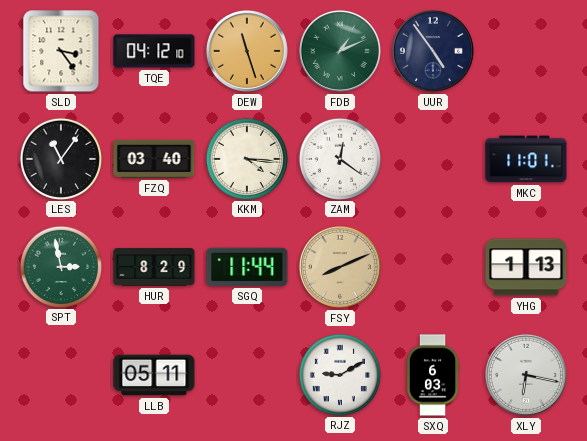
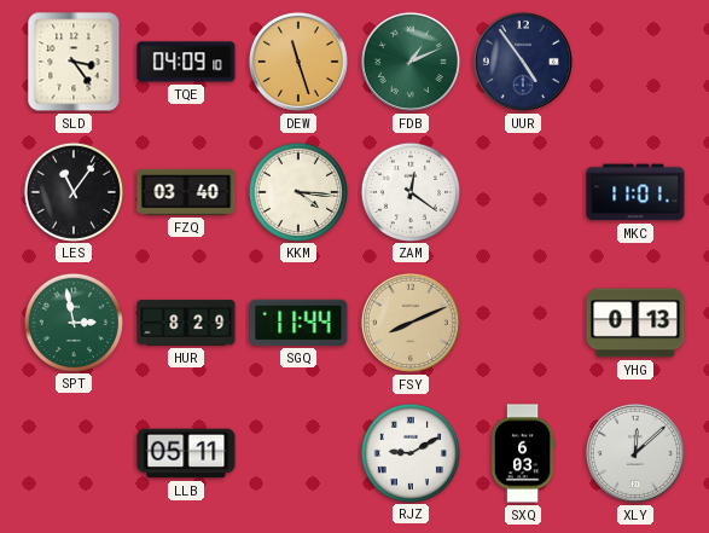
TQE: 04:12 -> 04:09
YHG: 1:13 -> 0:13
XLY: 6:17 -> 12:08
